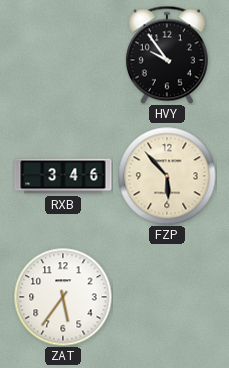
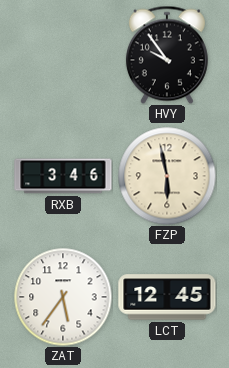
FZP: 5:53 -> 5:58
LCT: none -> 12:45
